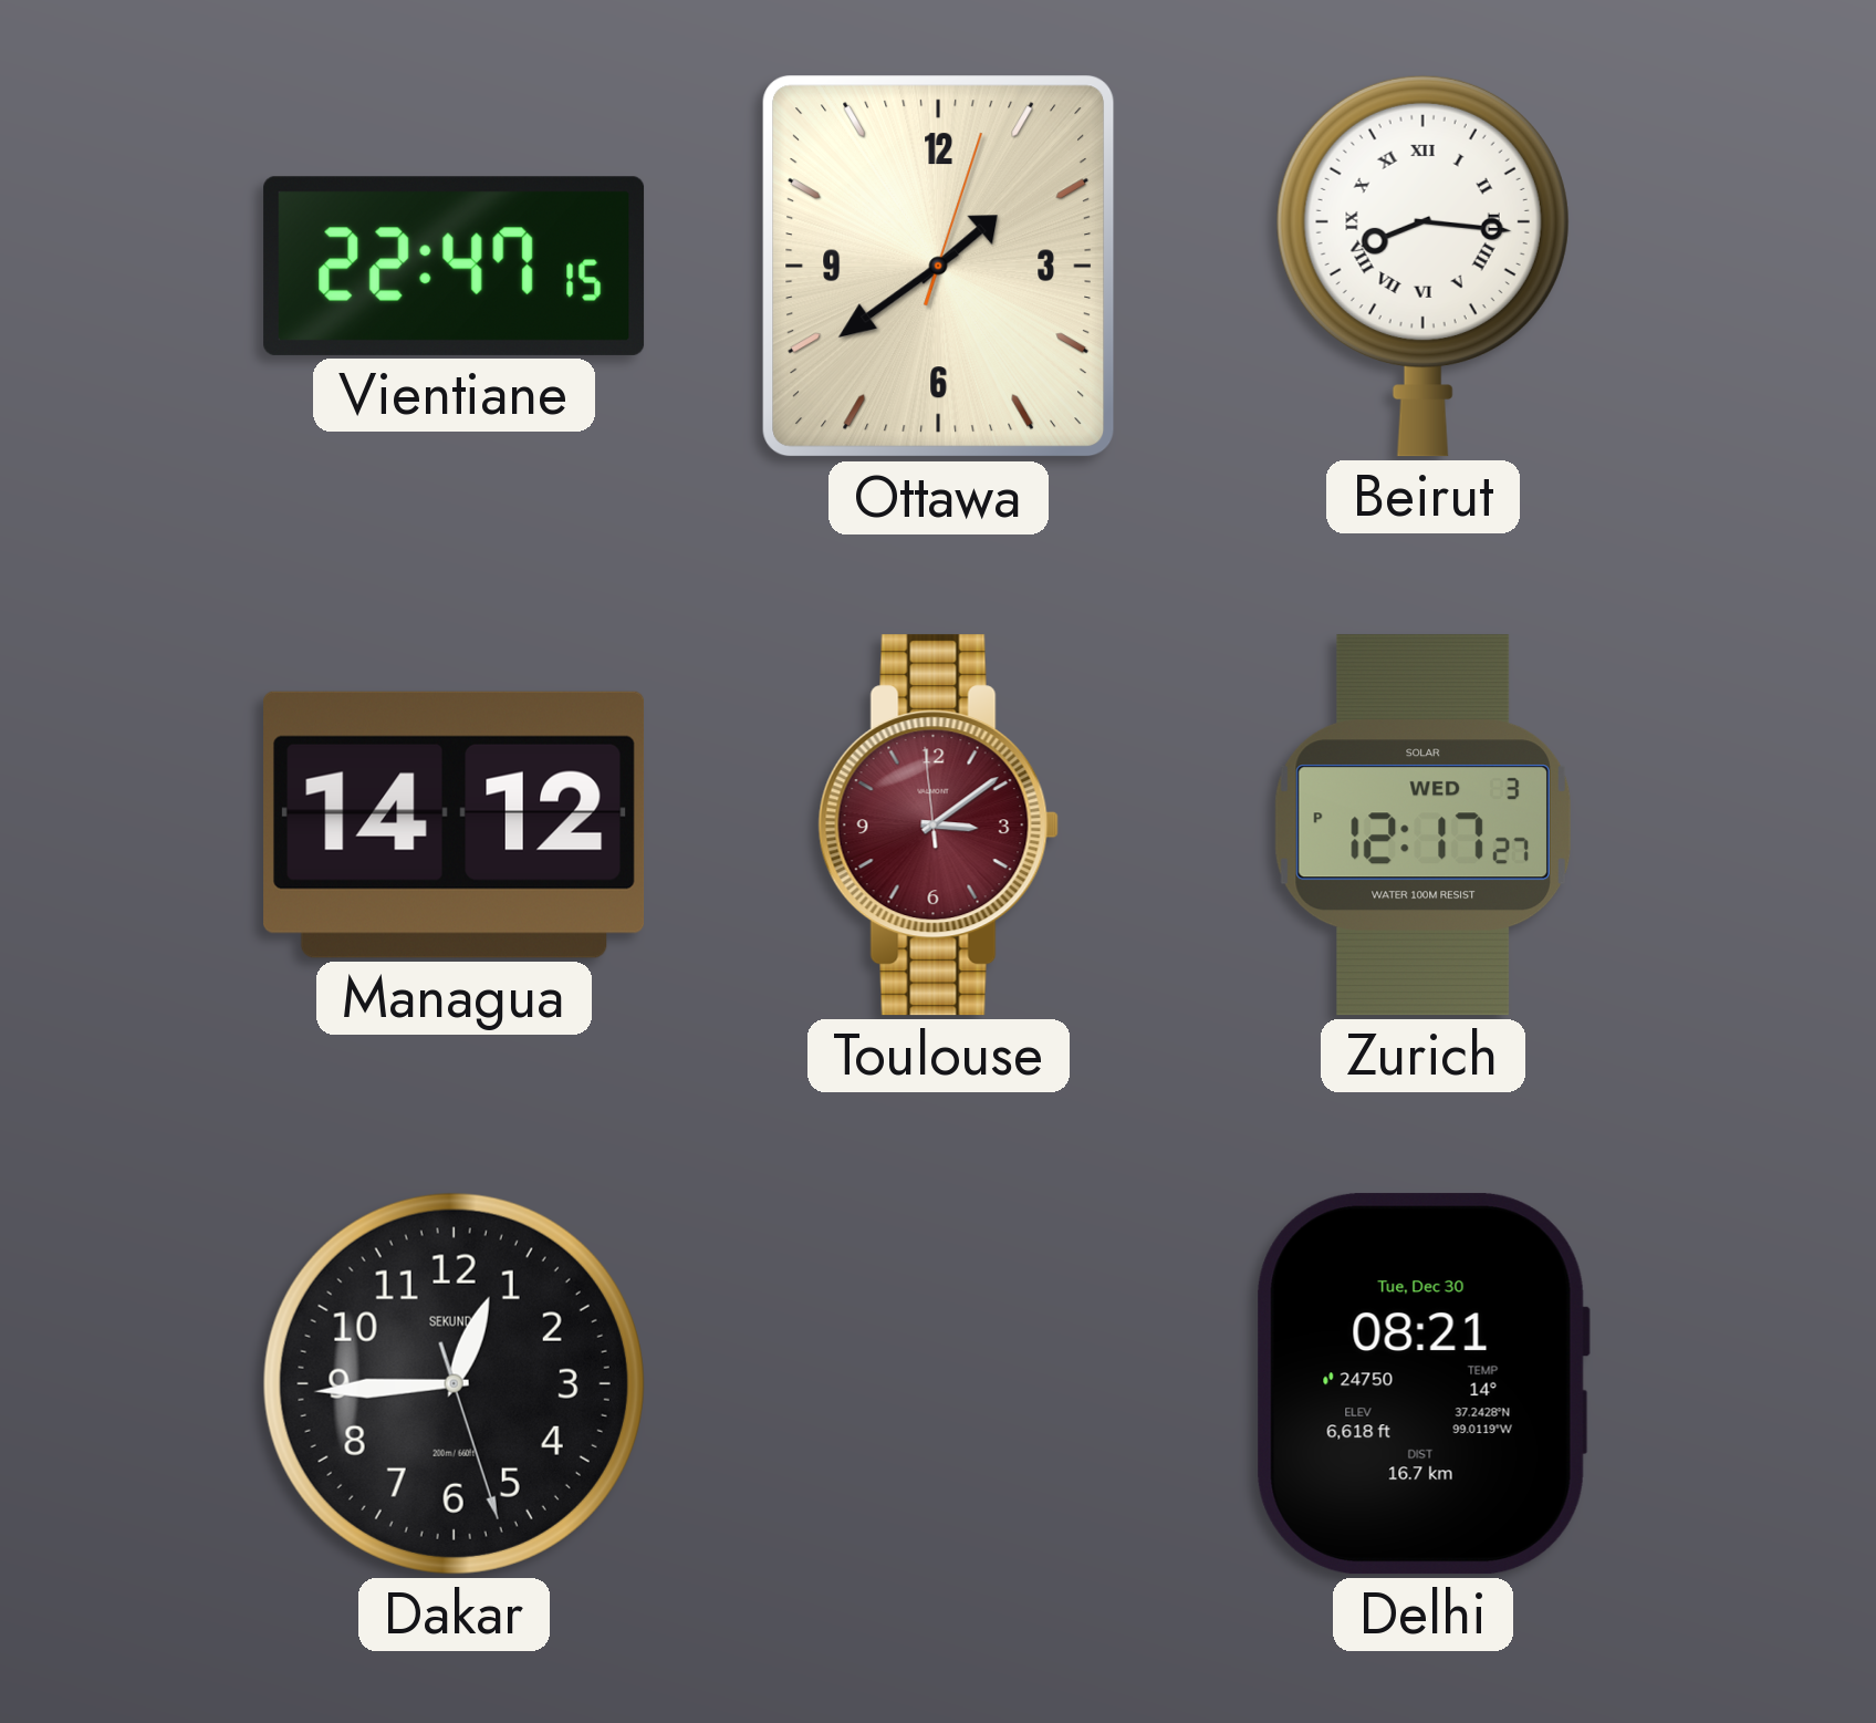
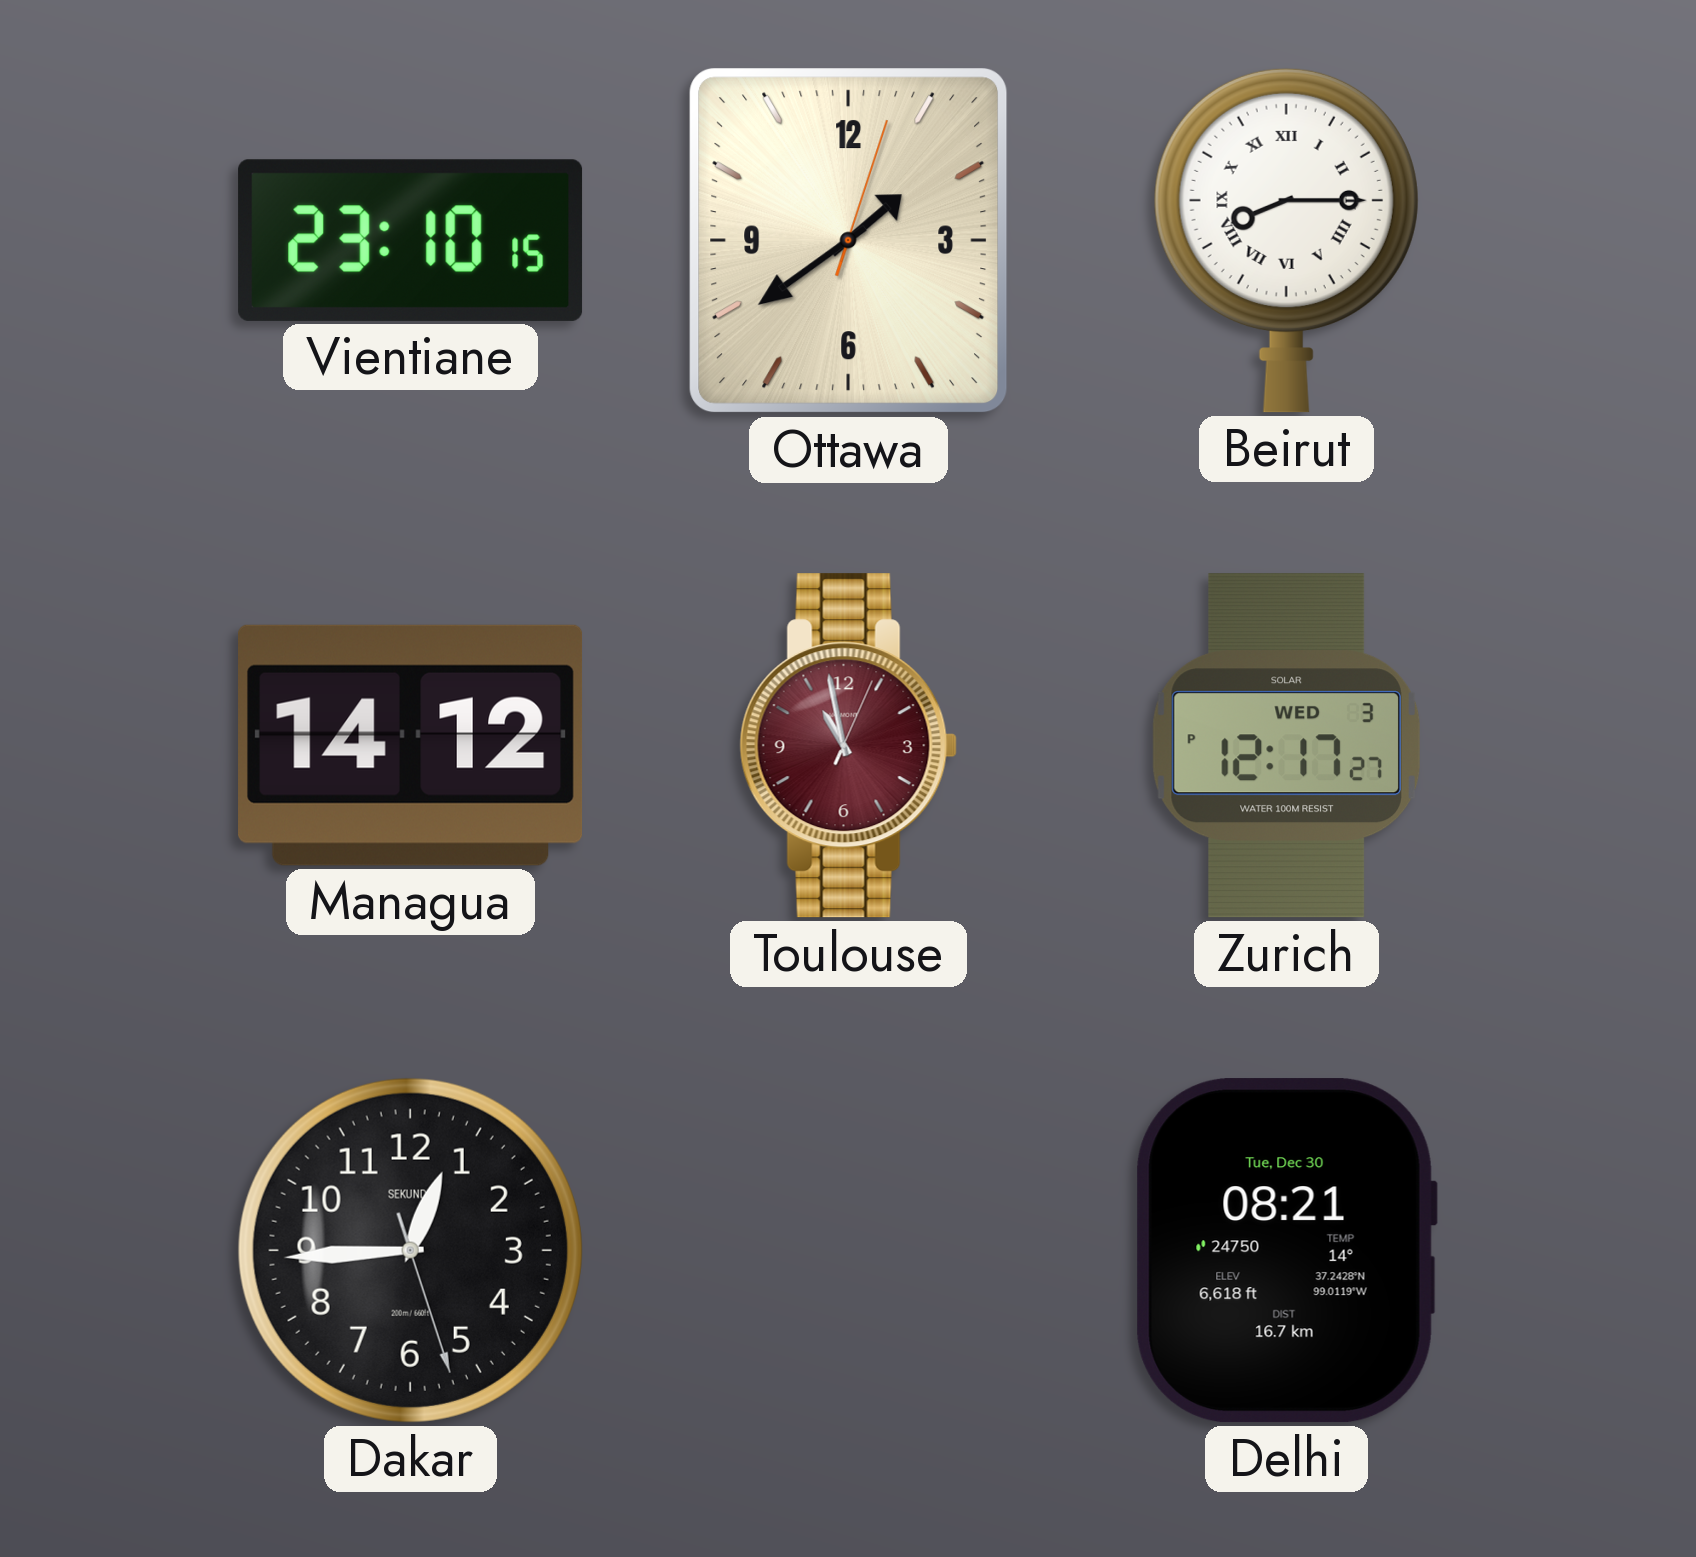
Vientiane: 22:47 -> 23:10
Beirut: 8:16 -> 8:15
Toulouse: 3:08 -> 10:58
